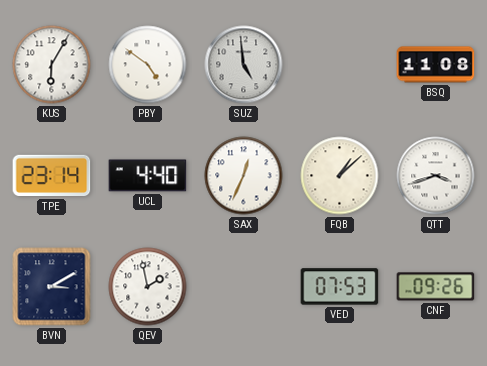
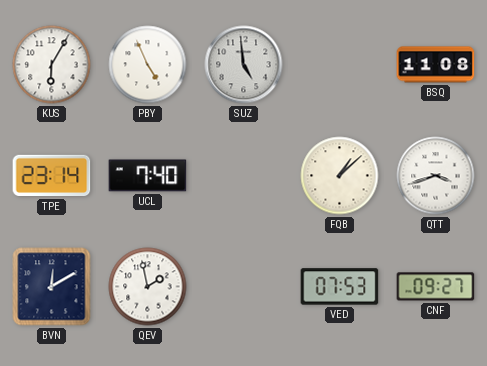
PBY: 4:51 -> 4:56
UCL: 4:40 -> 7:40
SAX: 12:34 -> none
BVN: 3:10 -> 12:10
CNF: 09:26 -> 09:27
